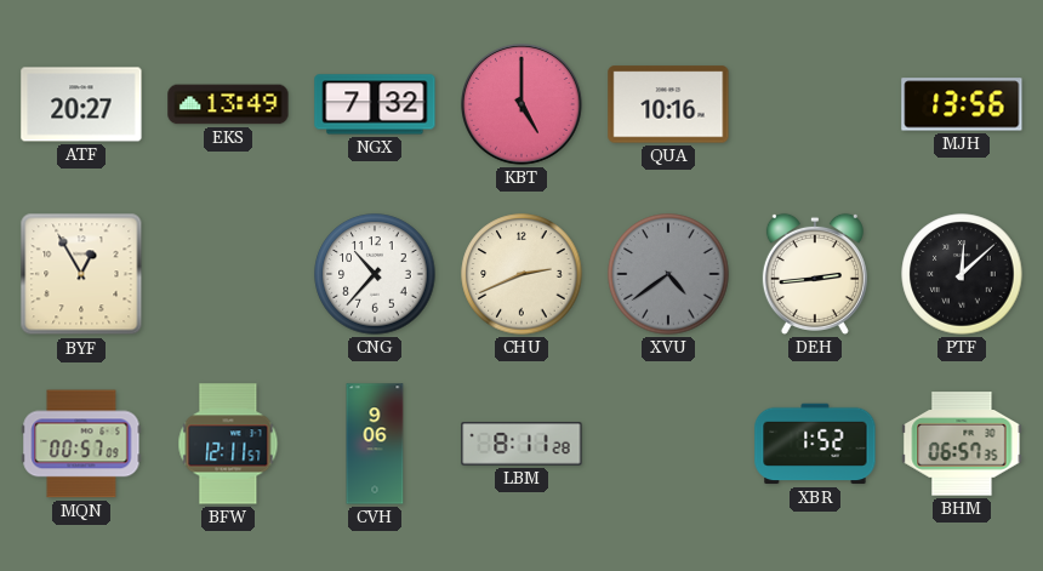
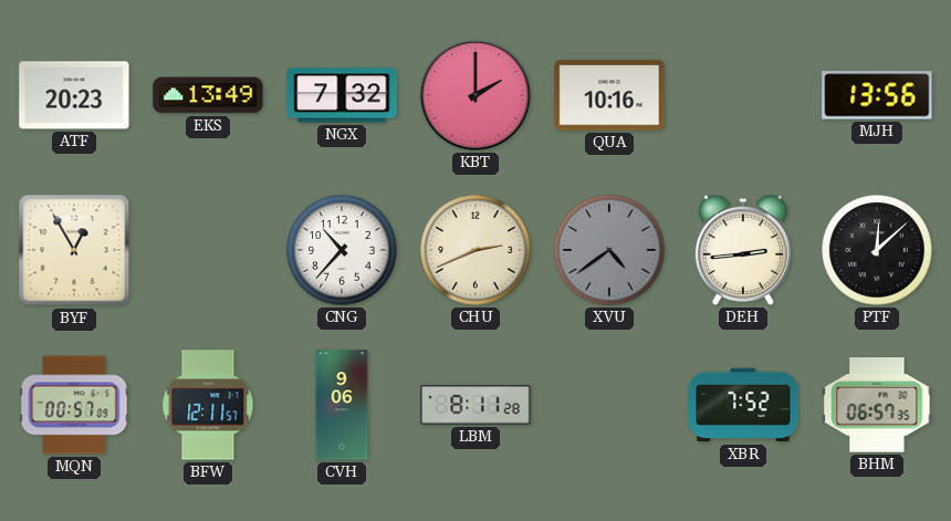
ATF: 20:27 -> 20:23
KBT: 5:00 -> 2:00
XBR: 1:52 -> 7:52
